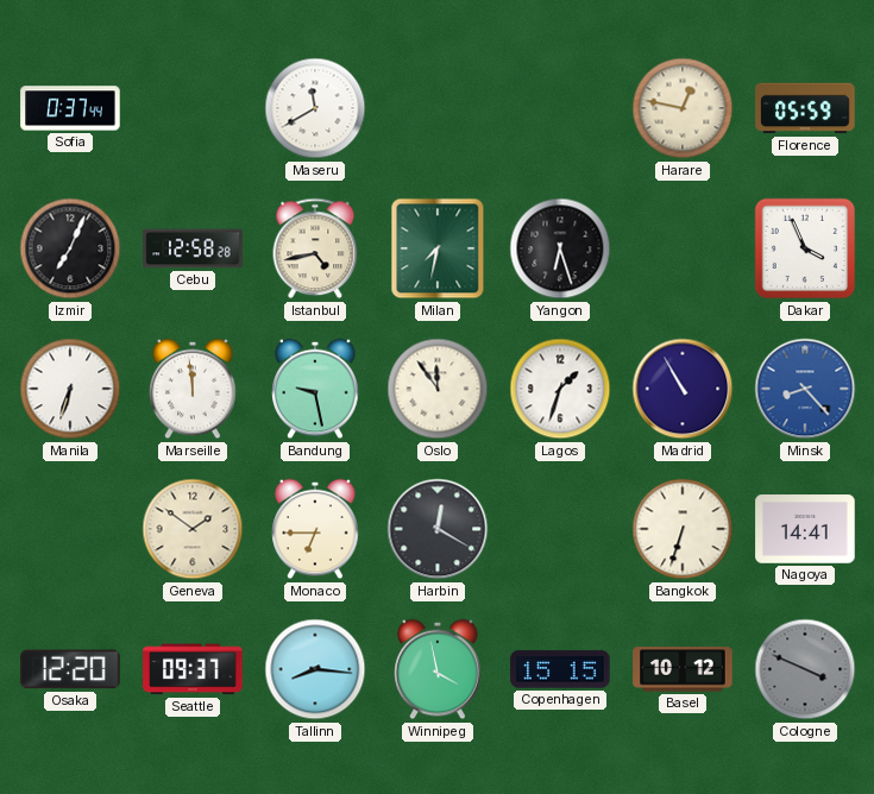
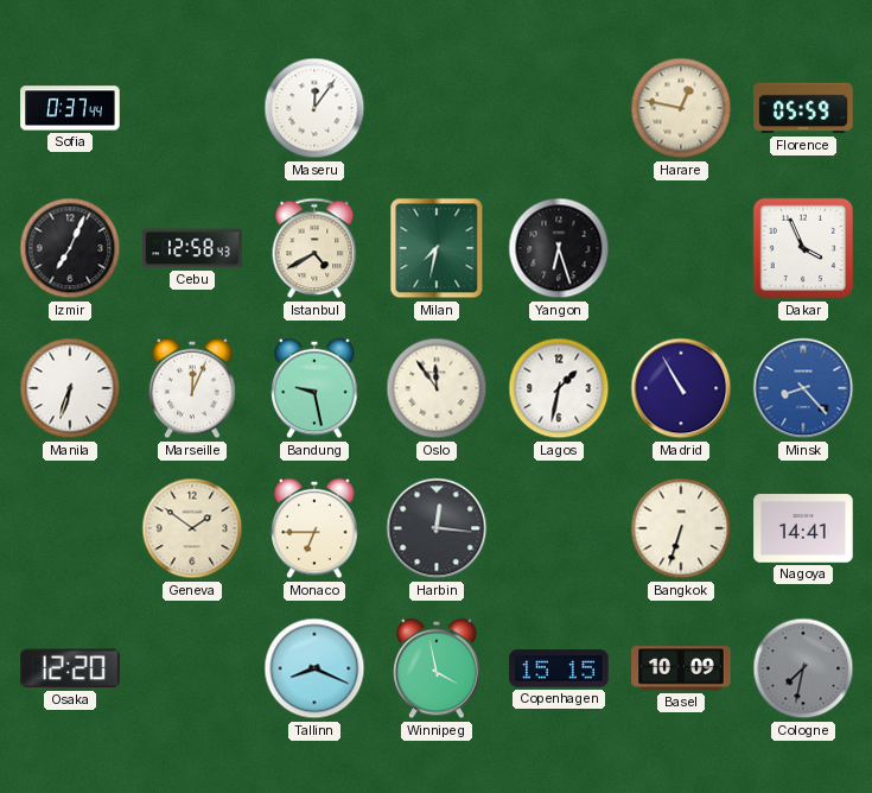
Maseru: 11:40 -> 12:06
Cebu: 12:58:28 -> 12:58:43
Istanbul: 4:43 -> 4:40
Marseille: 11:59 -> 12:04
Lagos: 1:33 -> 1:32
Harbin: 12:20 -> 12:16
Seattle: 09:37 -> none
Tallinn: 8:16 -> 8:19
Basel: 10:12 -> 10:09
Cologne: 3:49 -> 7:32
